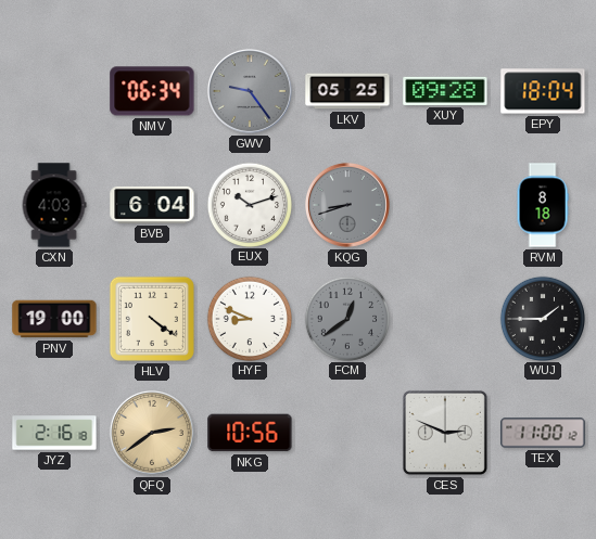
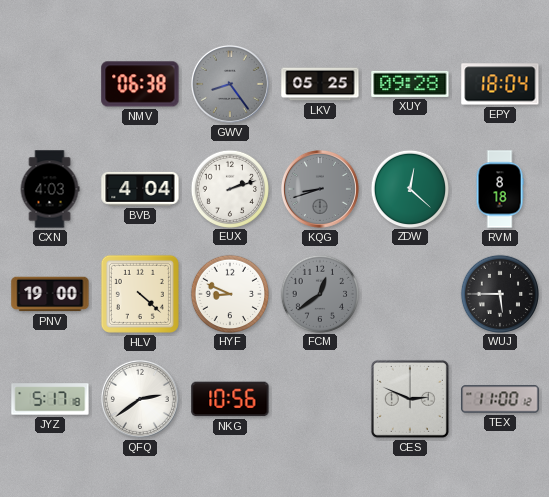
NMV: 06:34 -> 06:38
GWV: 9:24 -> 8:24
BVB: 6:04 -> 4:04
EUX: 10:12 -> 2:12
ZDW: none -> 12:22
HLV: 4:21 -> 4:22
WUJ: 1:45 -> 5:45
JYZ: 2:16 -> 5:17
QFQ dial: champagne -> white
